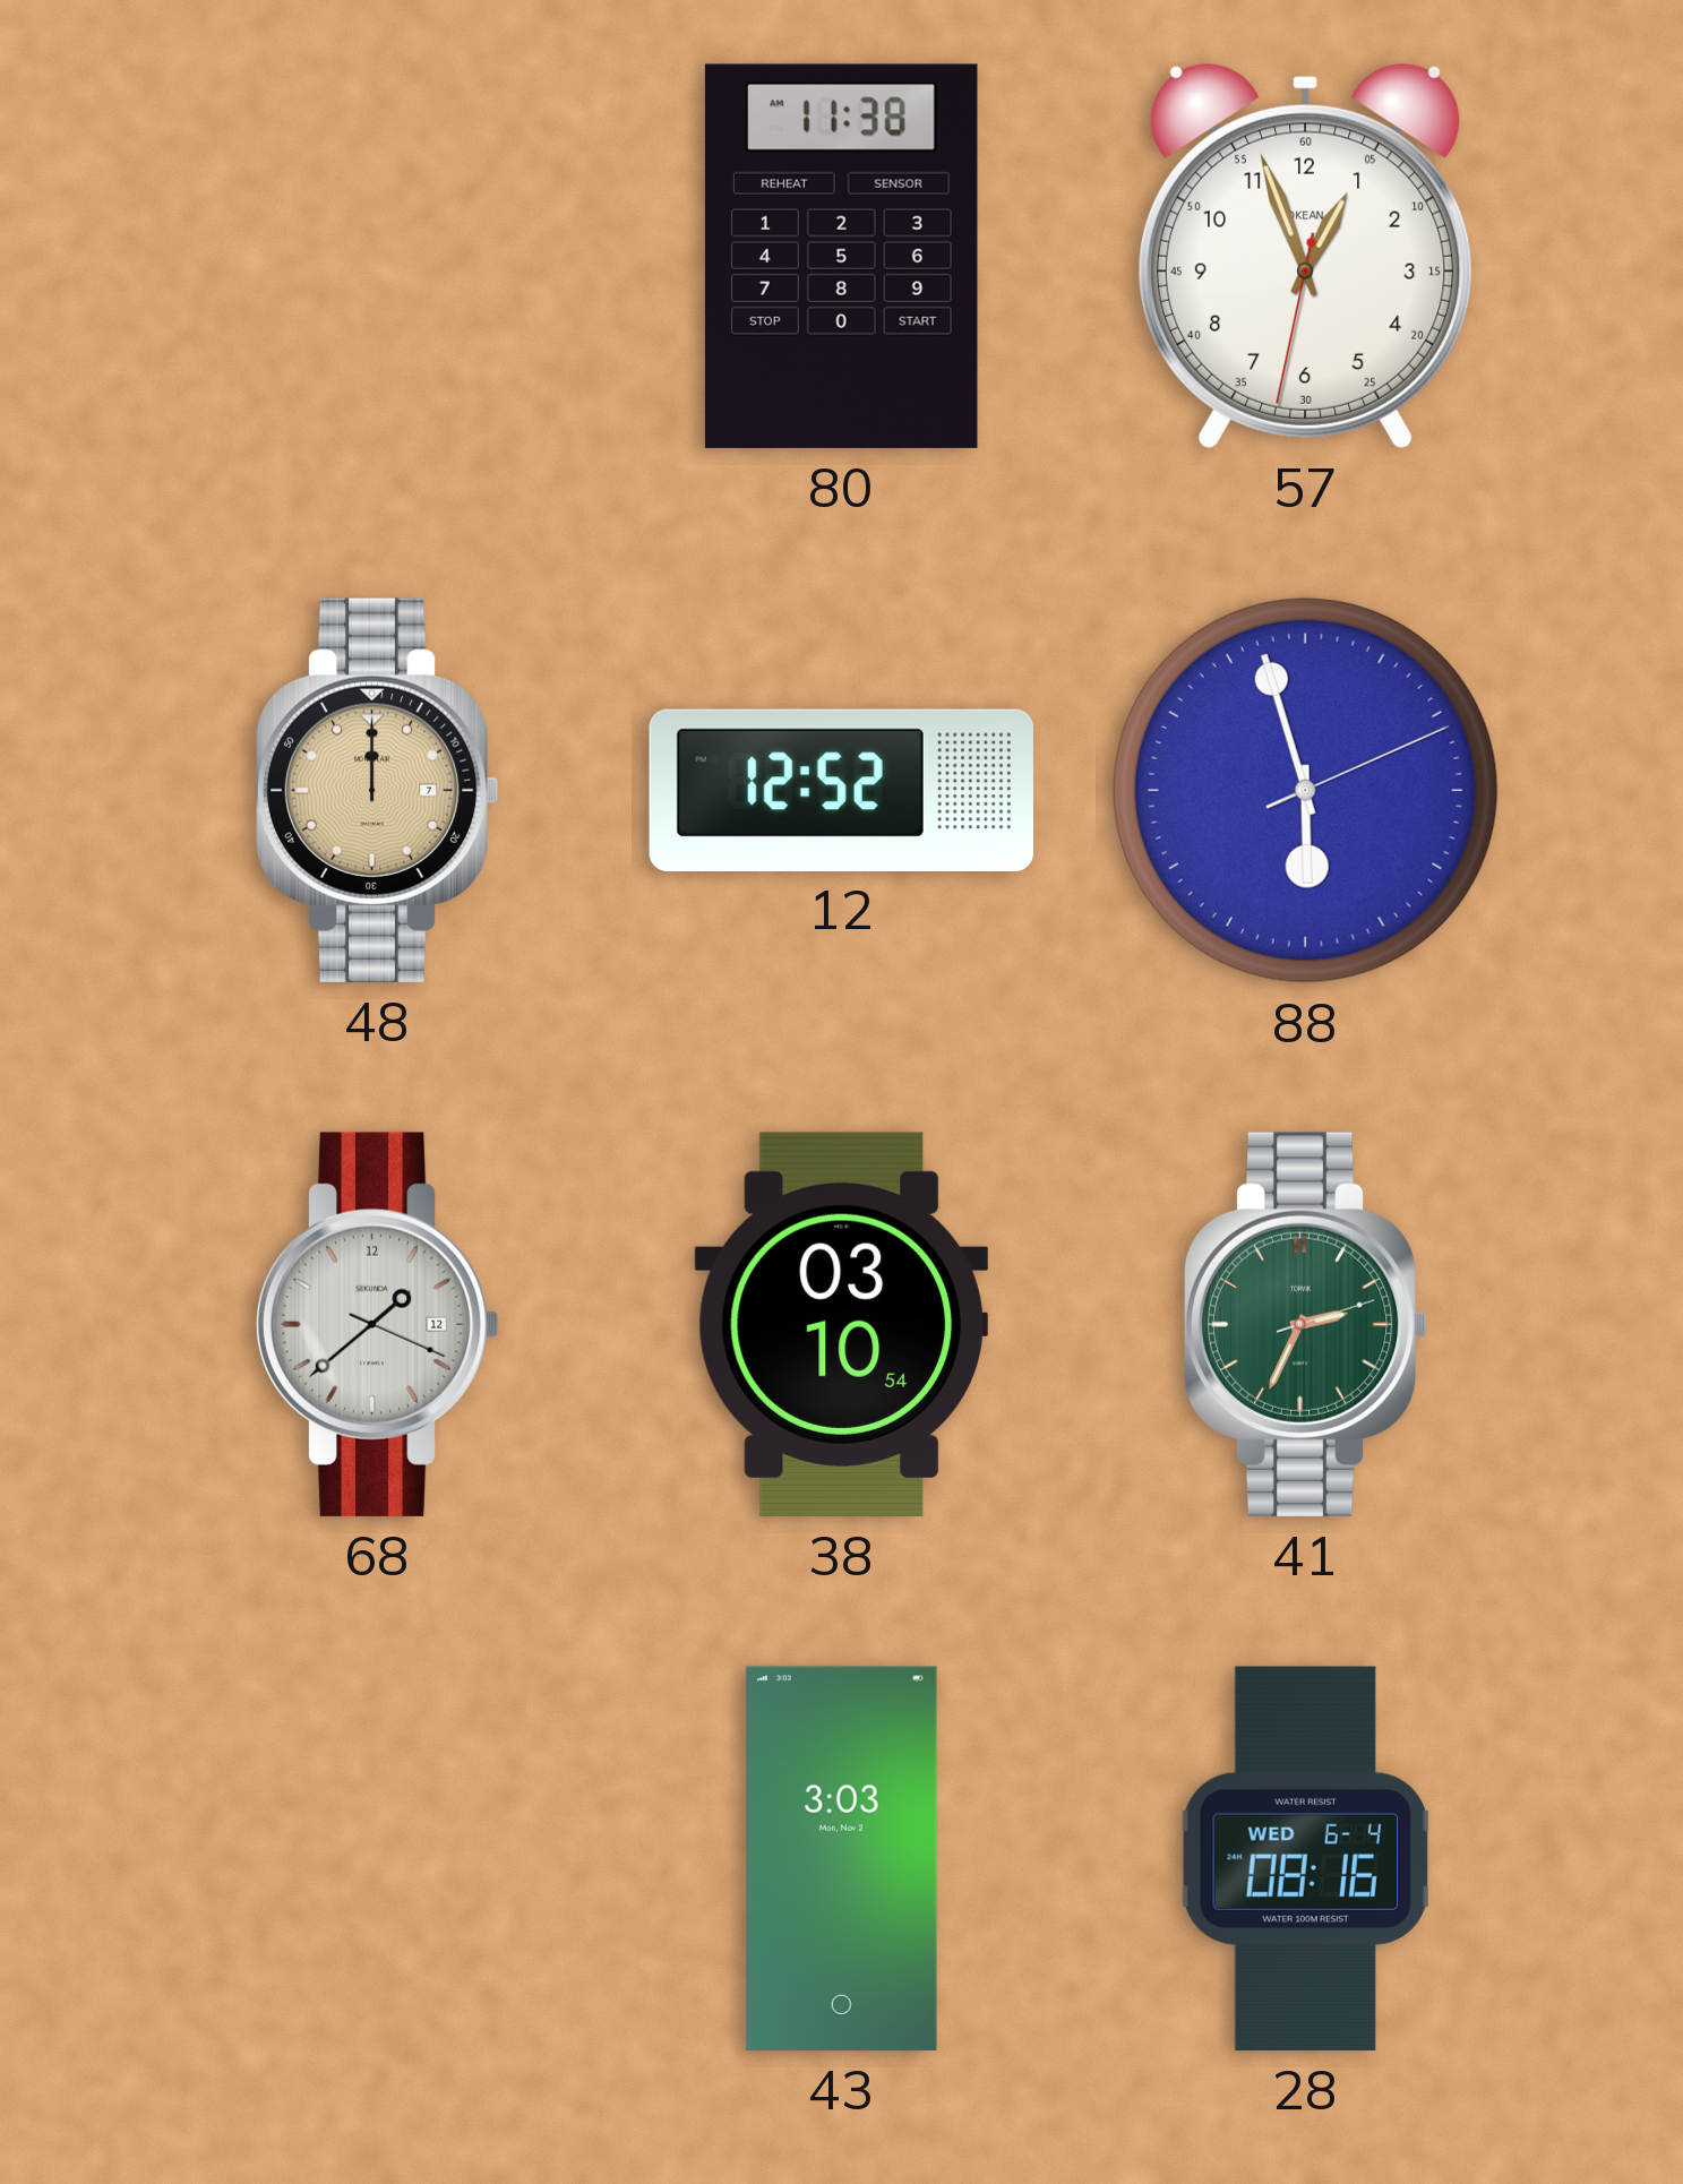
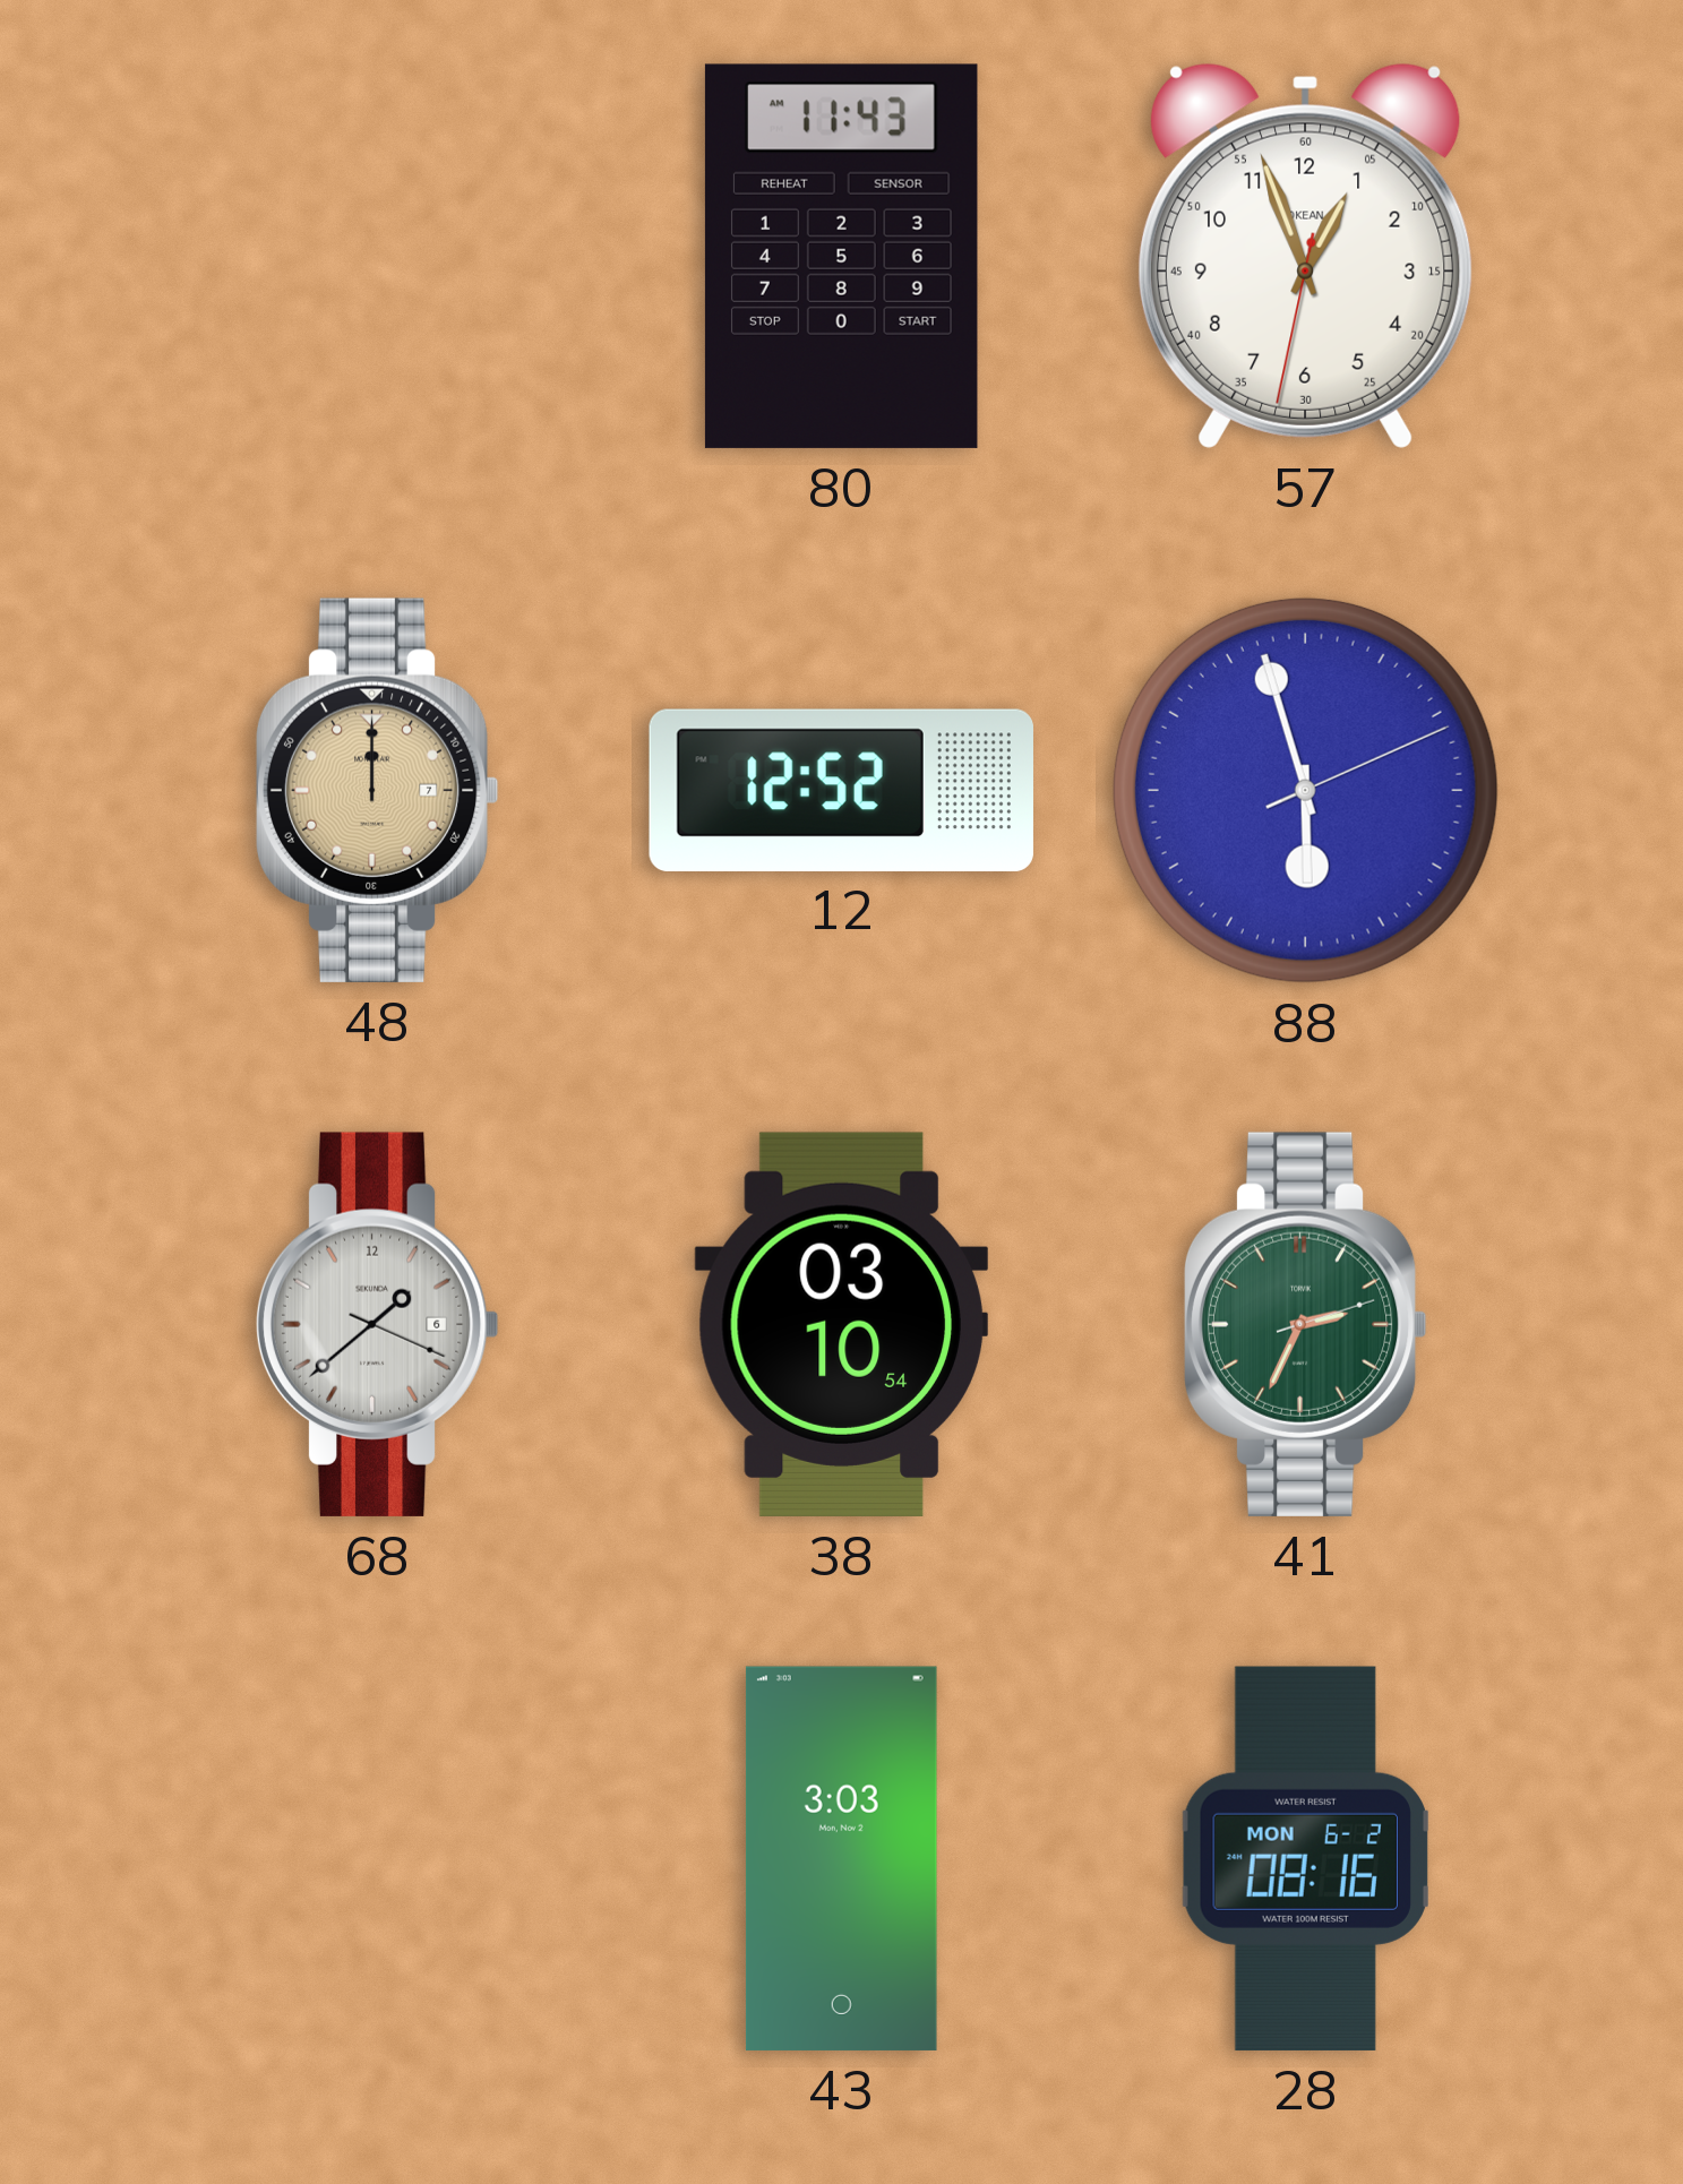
80: 11:38 -> 11:43
68 date: 12 -> 6
28 date: WED 6-4 -> MON 6-2
